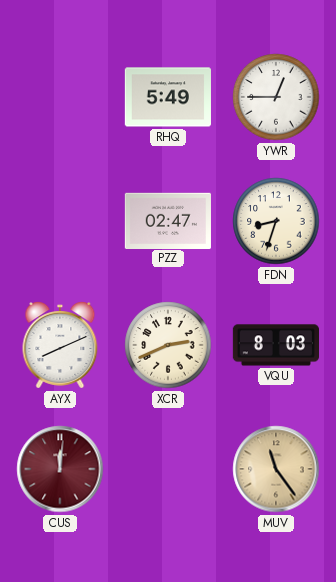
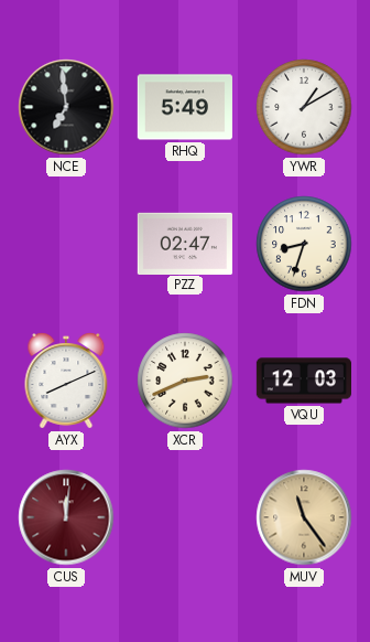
NCE: none -> 6:59
YWR: 12:45 -> 1:10
VQU: 8:03 -> 12:03
